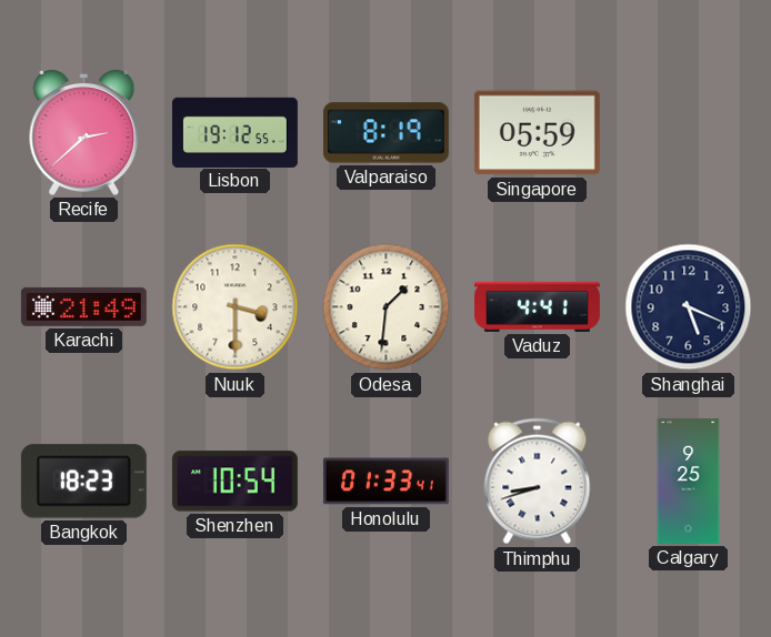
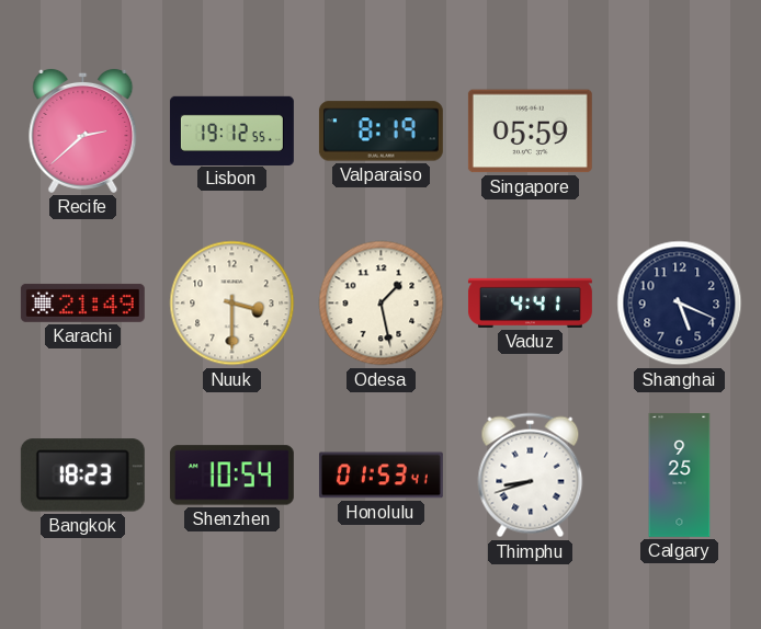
Odesa: 1:31 -> 1:28
Honolulu: 01:33 -> 01:53
